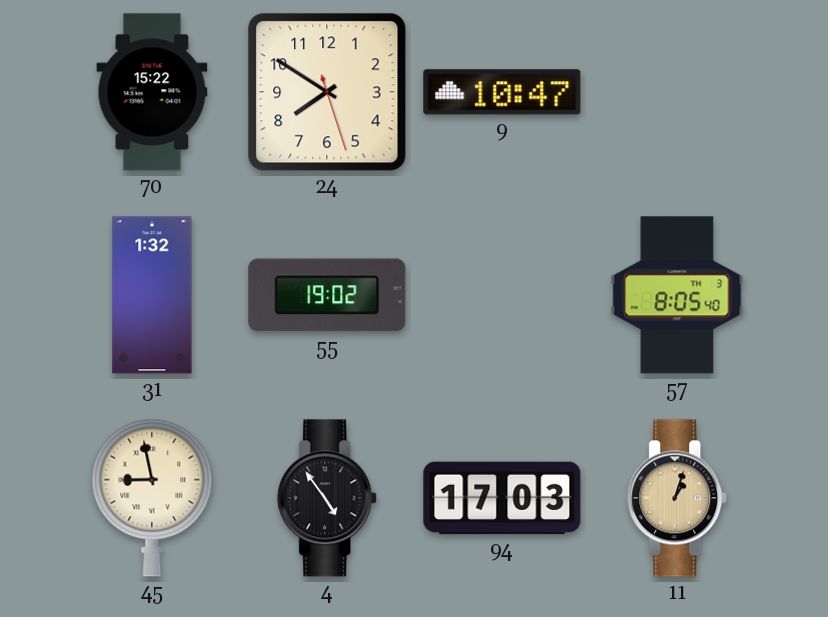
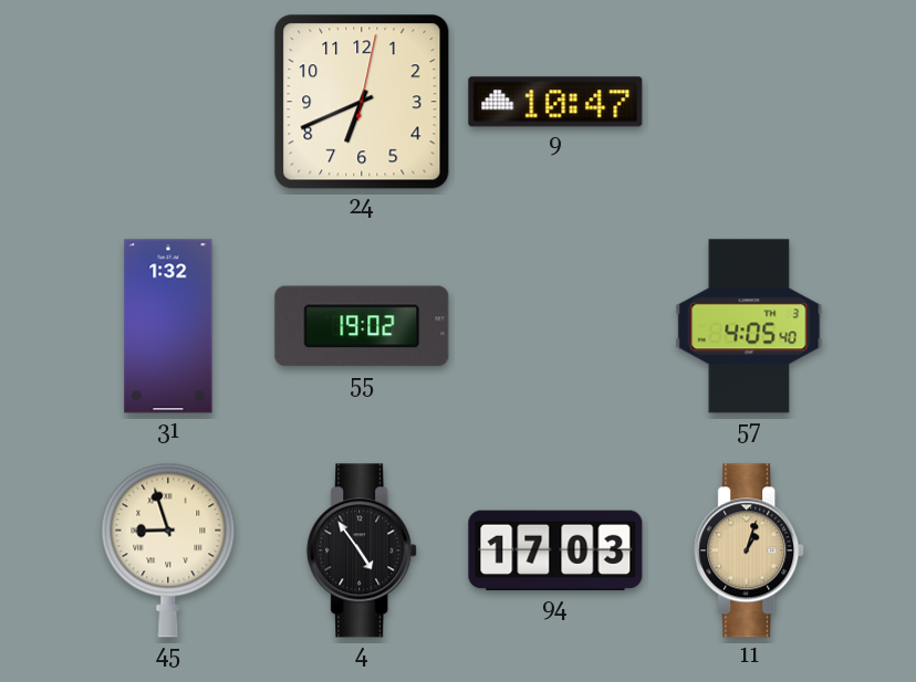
70: 15:22 -> none
24: 7:50 -> 6:41
57: 8:05 -> 4:05
45: 8:58 -> 8:57
